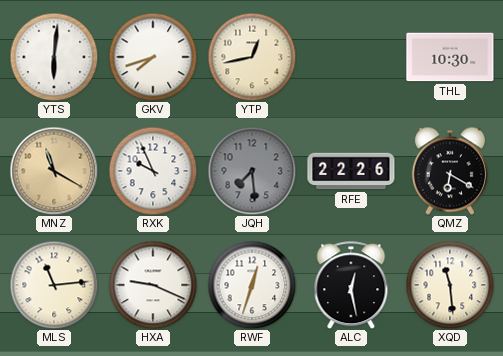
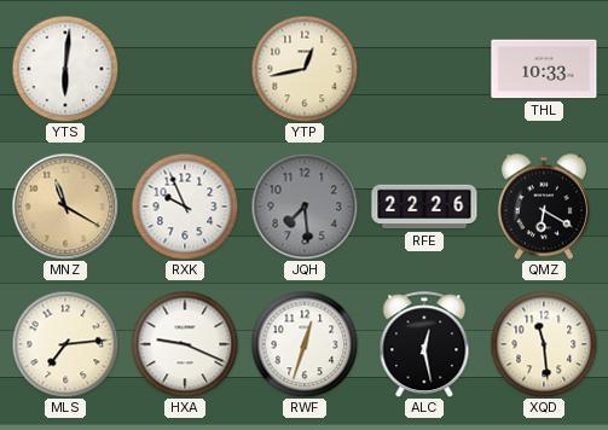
GKV: 7:42 -> none
THL: 10:30 -> 10:33
MLS: 11:14 -> 7:14
